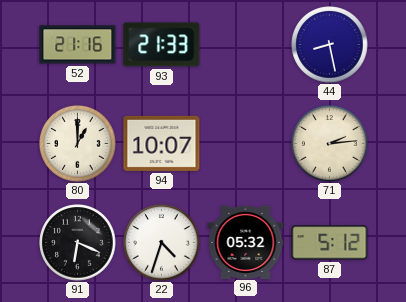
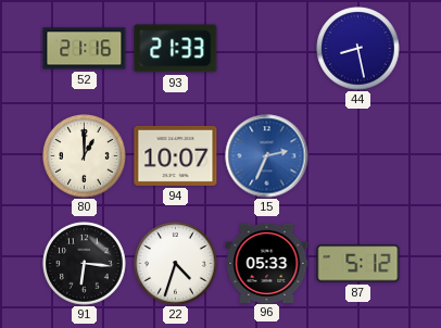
15: none -> 2:34
71: 2:14 -> none
91: 6:19 -> 6:16
96: 05:32 -> 05:33
